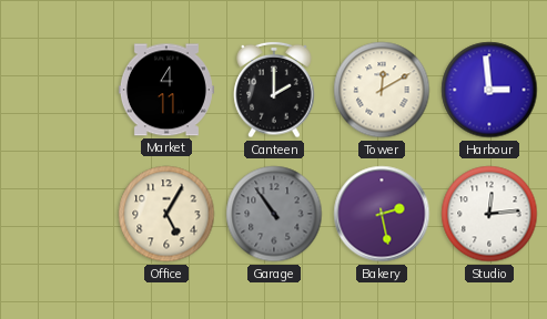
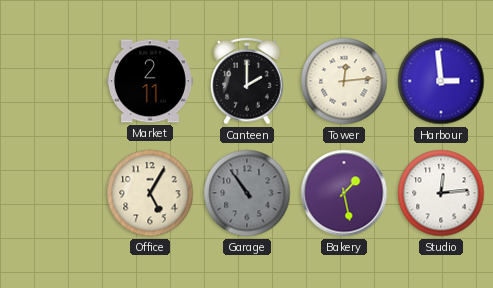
Market: 4:11 -> 2:11
Tower: 12:10 -> 12:14
Bakery: 2:28 -> 1:28
